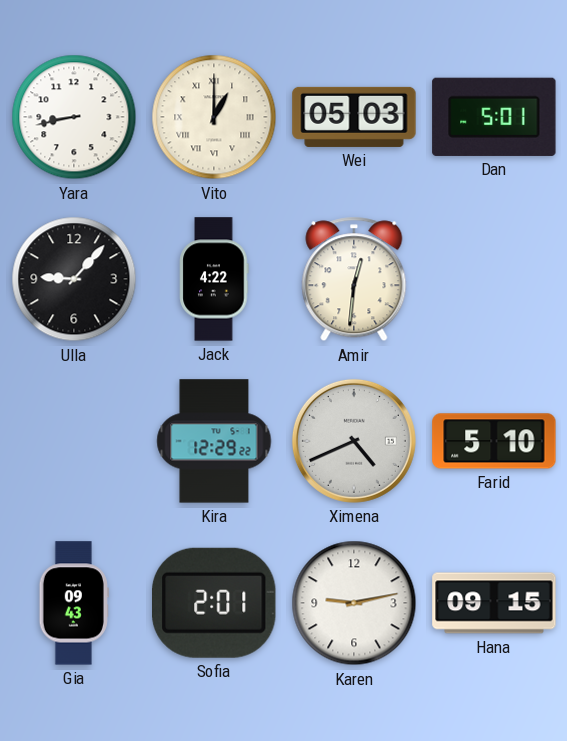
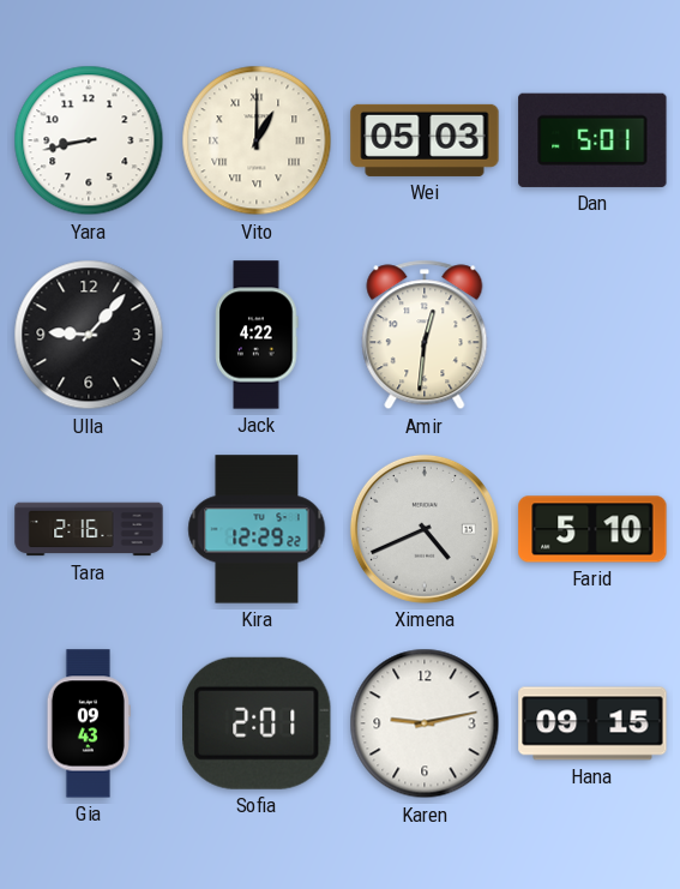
Tara: none -> 2:16
